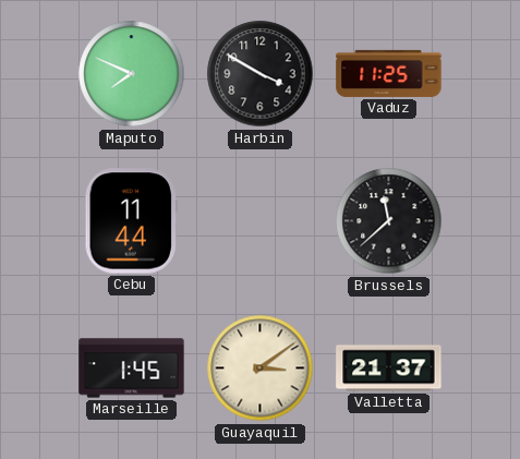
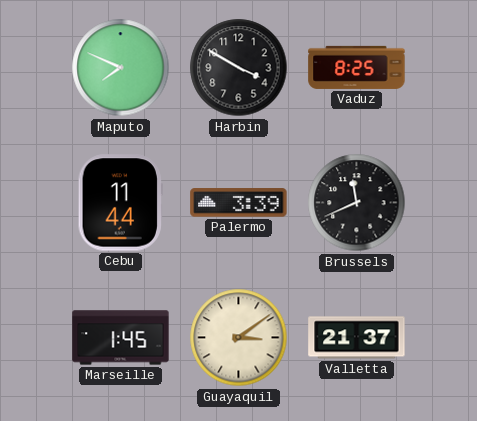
Vaduz: 11:25 -> 8:25
Palermo: none -> 3:39
Brussels: 11:38 -> 11:41
